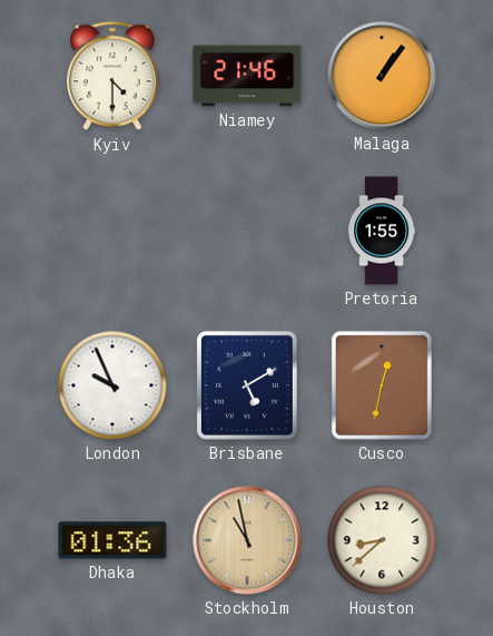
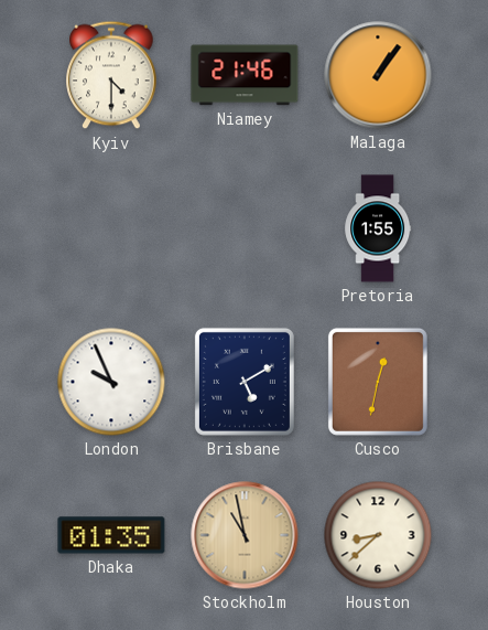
Dhaka: 01:36 -> 01:35
